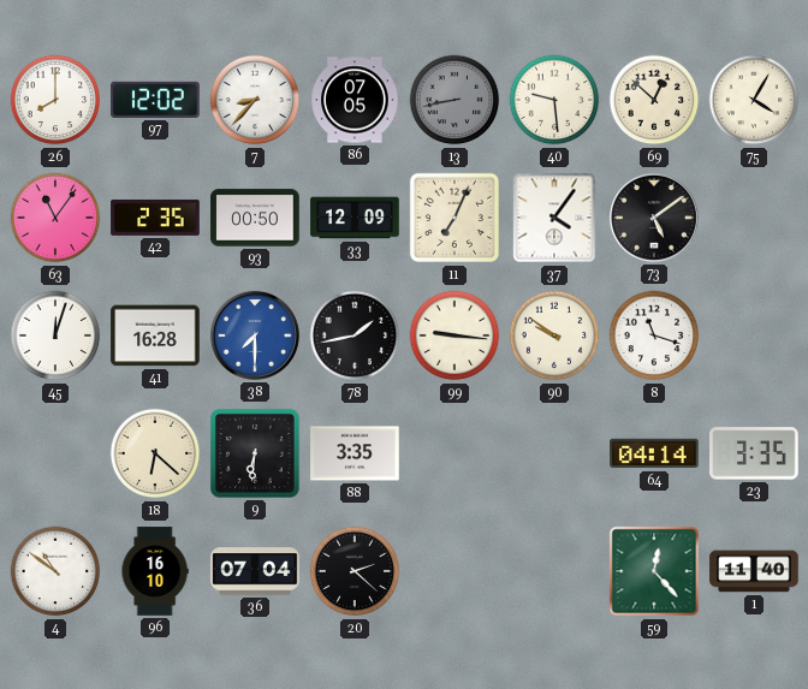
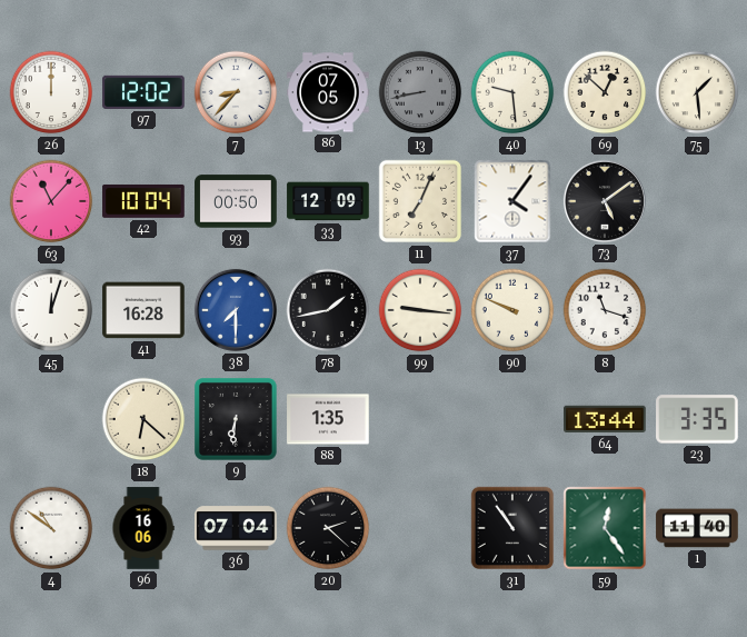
26: 8:00 -> 12:00
75: 4:05 -> 1:29
63: 11:06 -> 11:07
42: 2:35 -> 10:04
90: 9:51 -> 9:49
88: 3:35 -> 1:35
64: 04:14 -> 13:44
96: 16:10 -> 16:06
31: none -> 10:54
59: 12:23 -> 12:24
